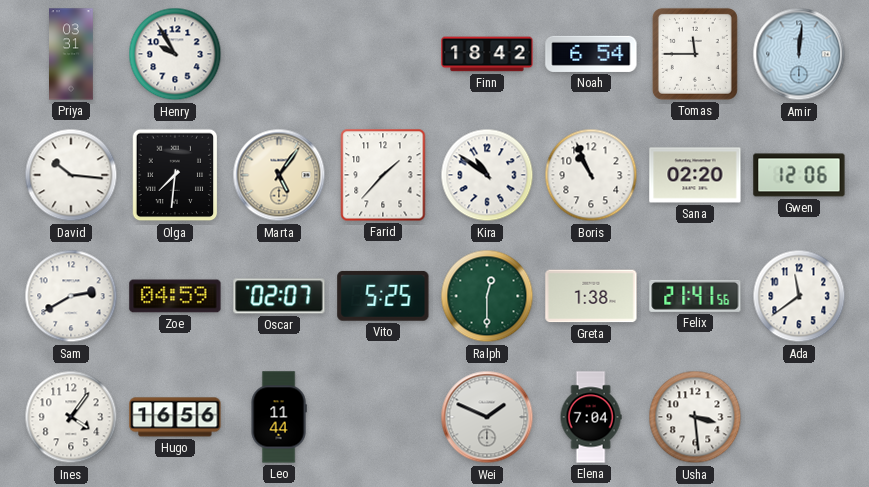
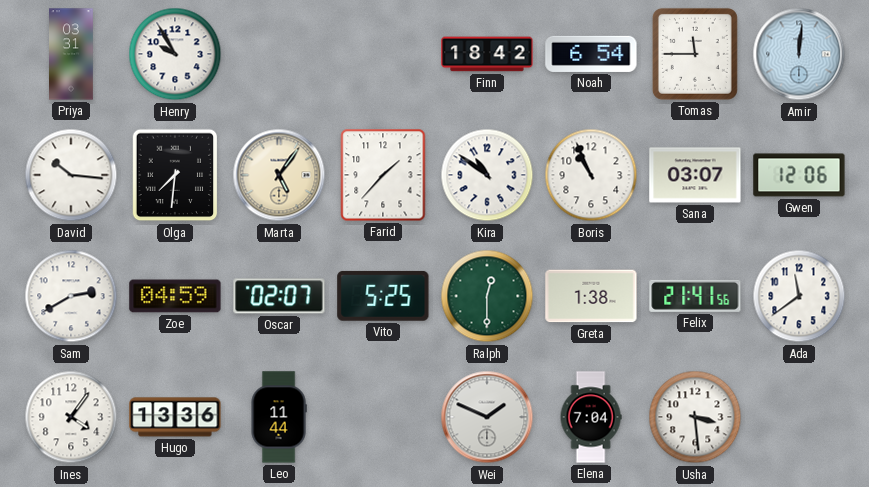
Sana: 02:20 -> 03:07
Hugo: 16:56 -> 13:36
